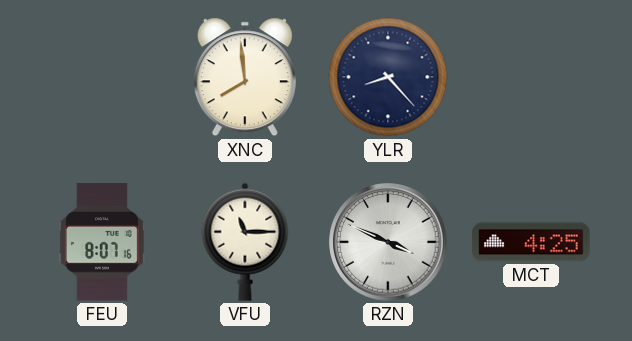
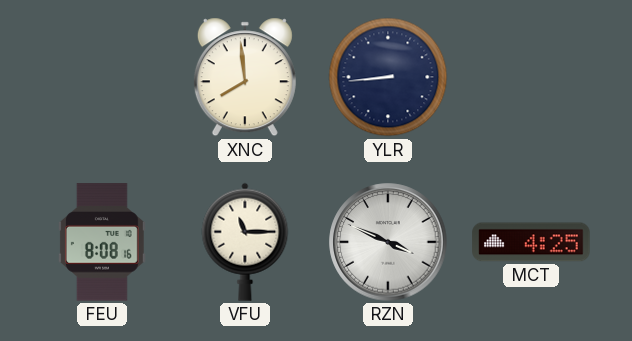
YLR: 8:23 -> 8:44
FEU: 8:07 -> 8:08
